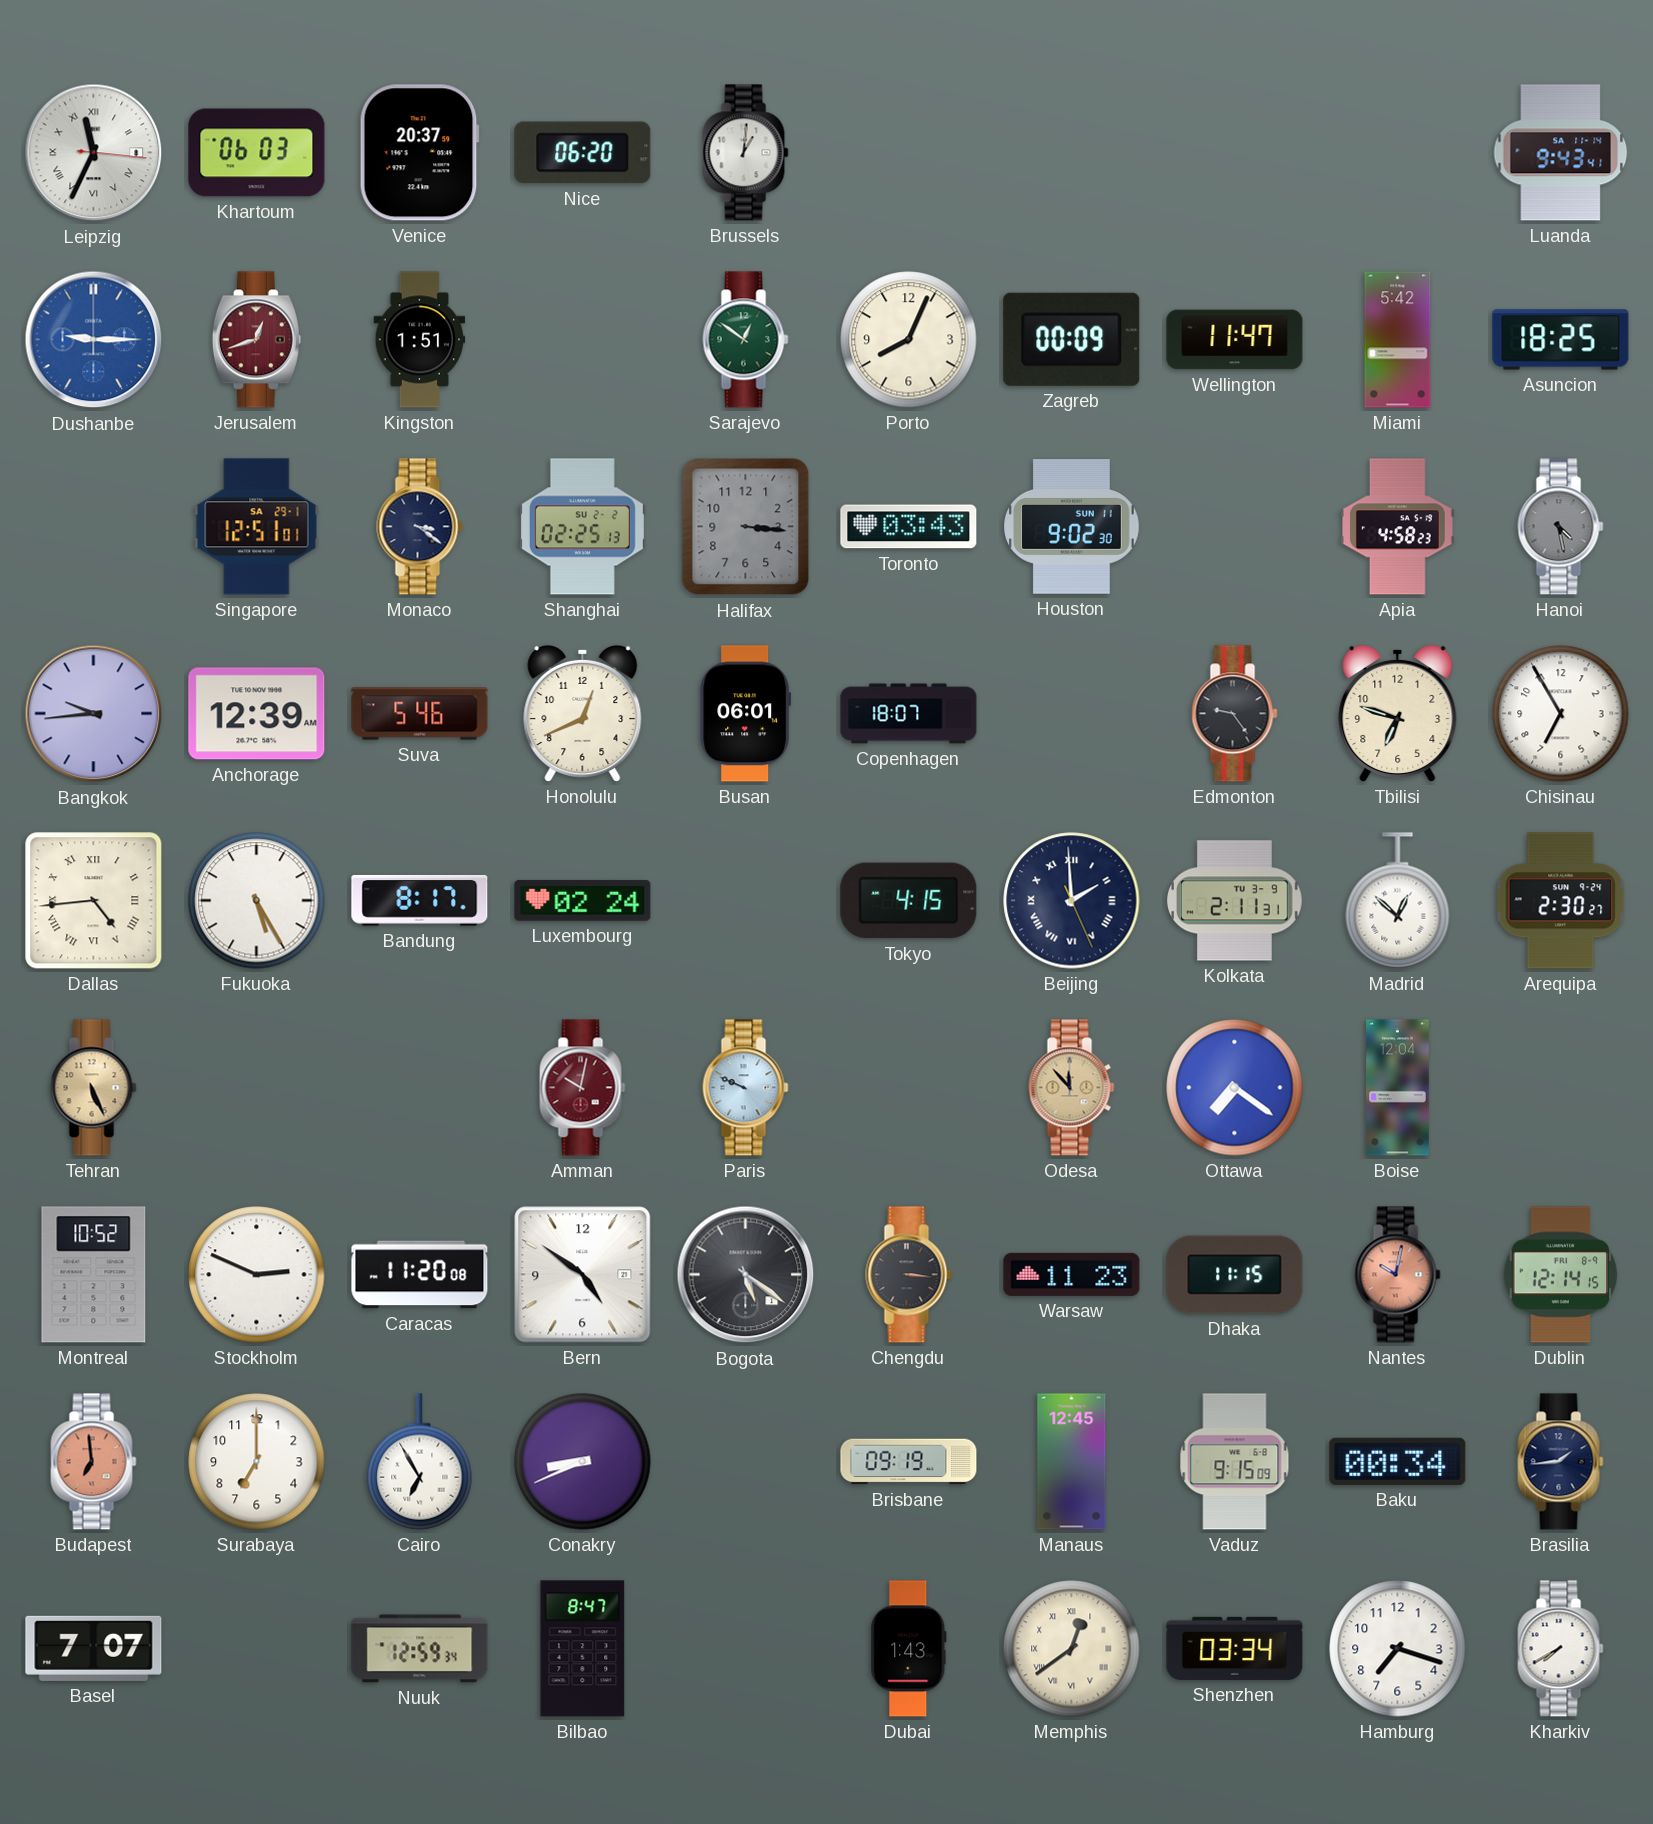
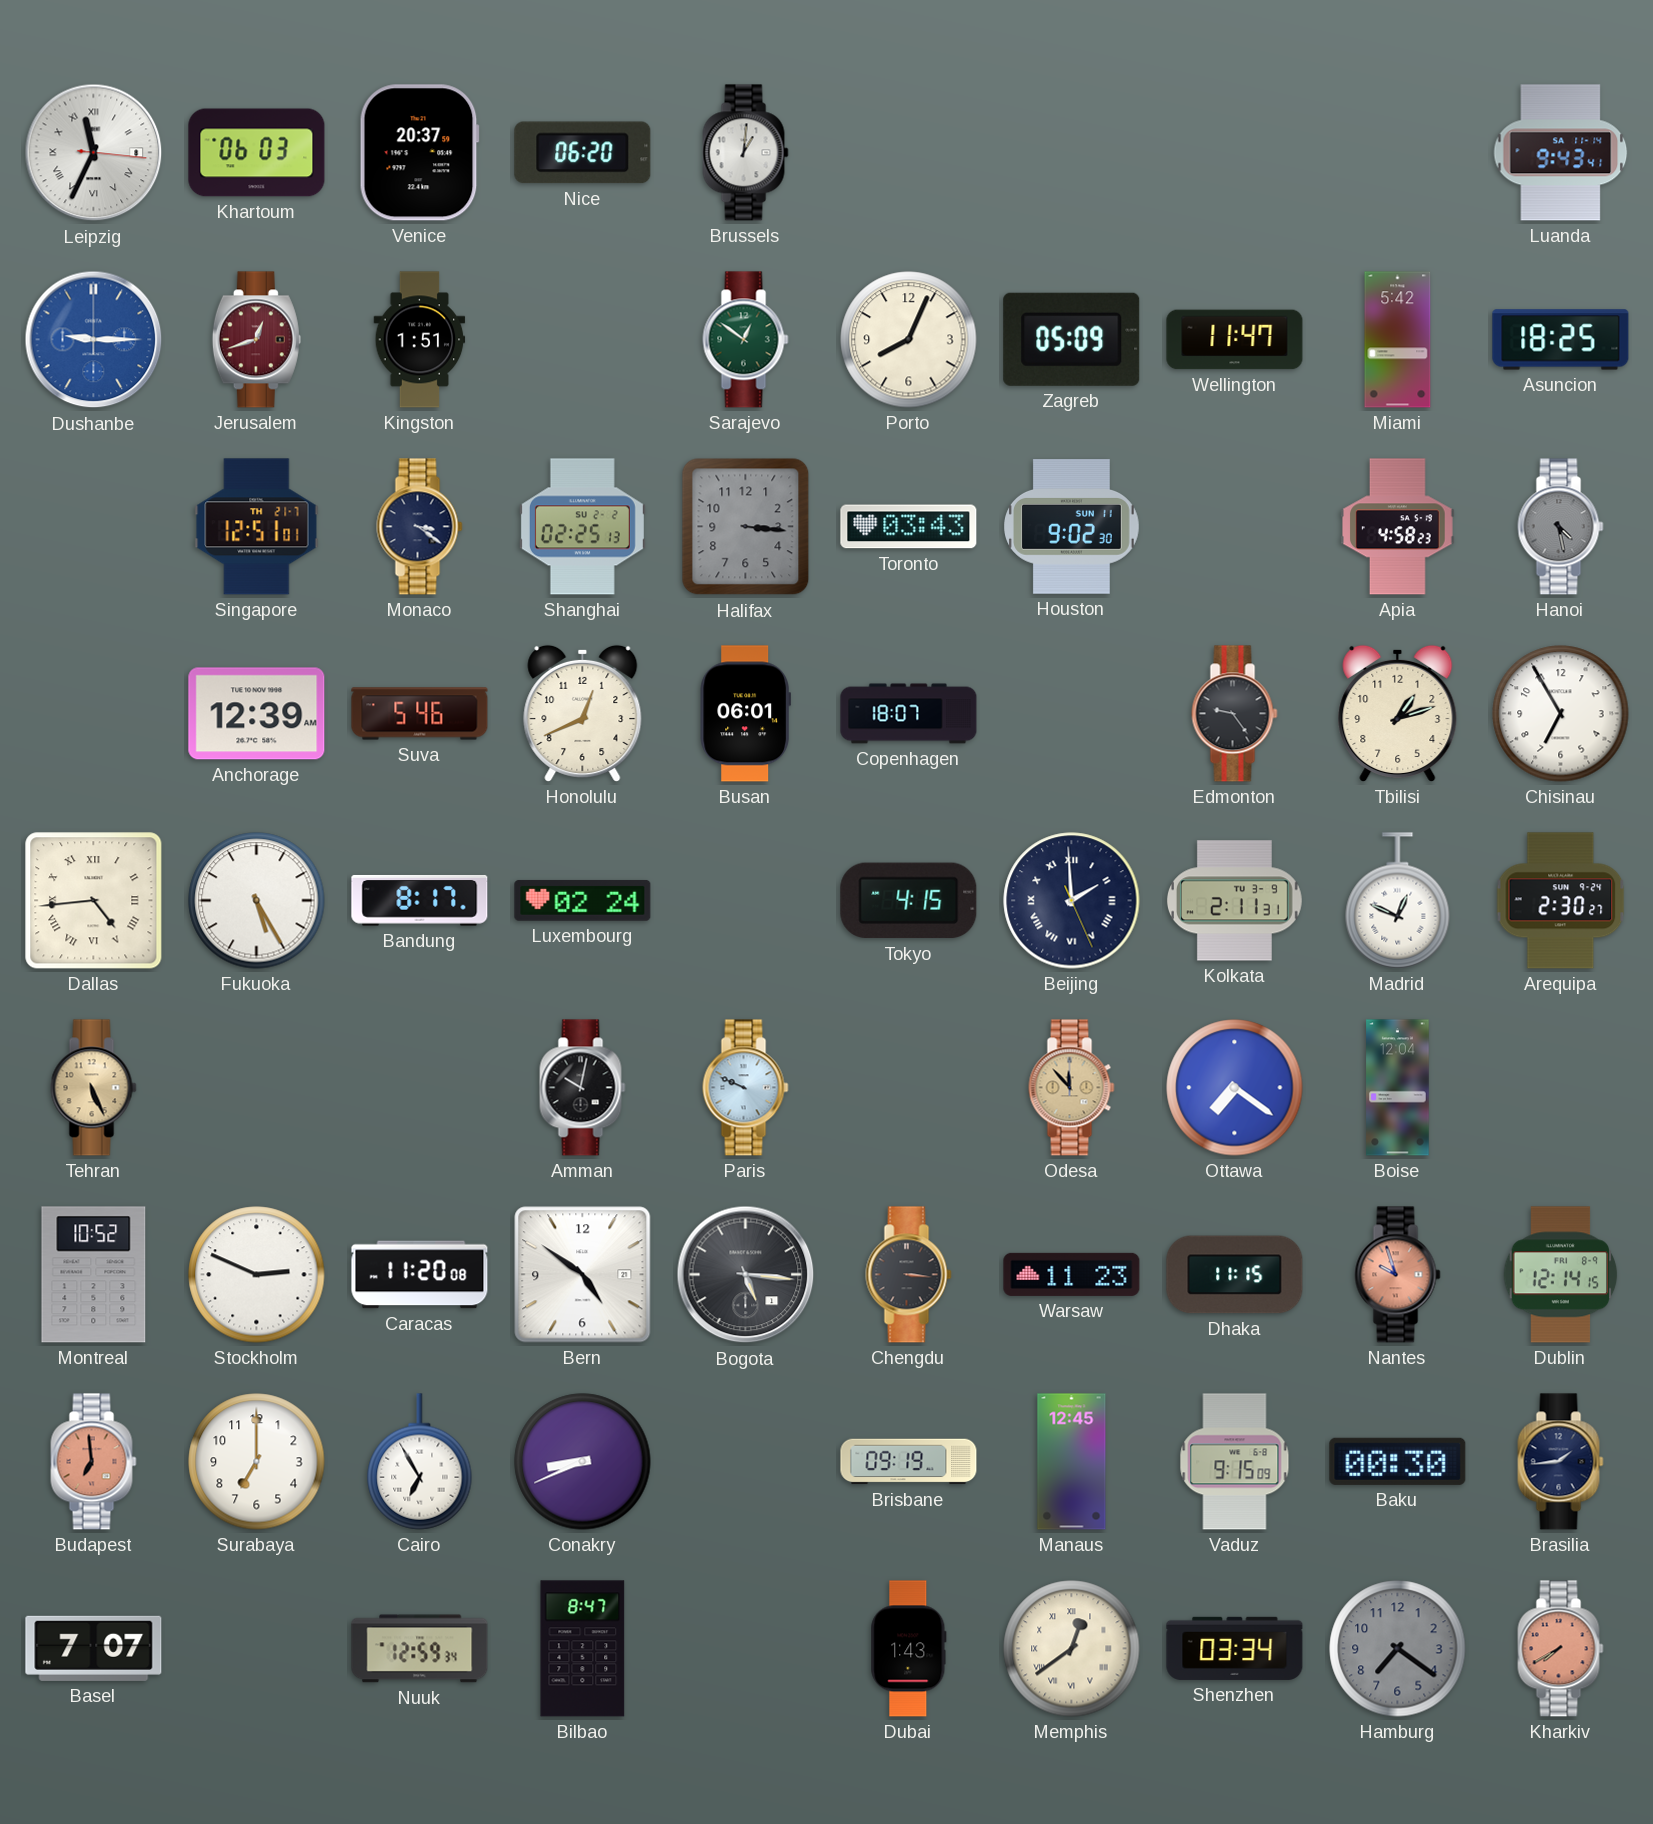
Zagreb: 00:09 -> 05:09
Singapore date: SA 29-1 -> TH 21-7
Bangkok: 9:44 -> none
Tbilisi: 6:48 -> 1:12
Madrid: 12:52 -> 12:49
Amman dial: burgundy -> black
Bogota: 5:21 -> 5:16
Nantes: 10:02 -> 9:57
Baku: 00:34 -> 00:30
Hamburg: 7:18 -> 7:21
Hamburg dial: white -> grey
Kharkiv dial: white -> salmon
